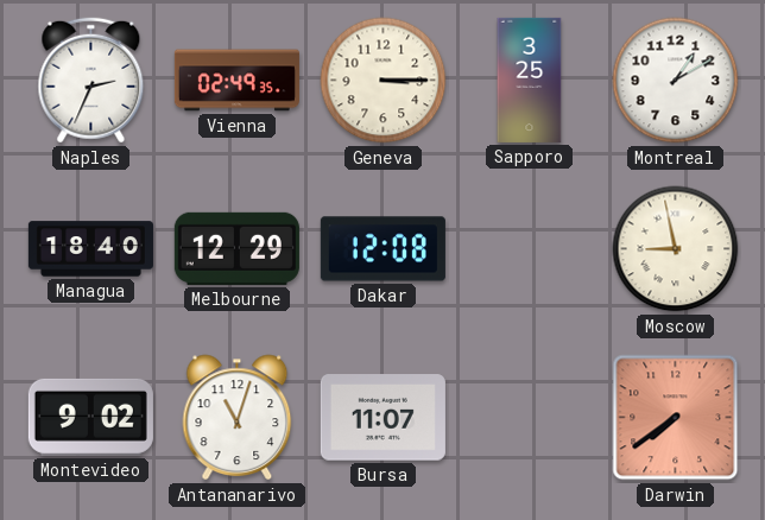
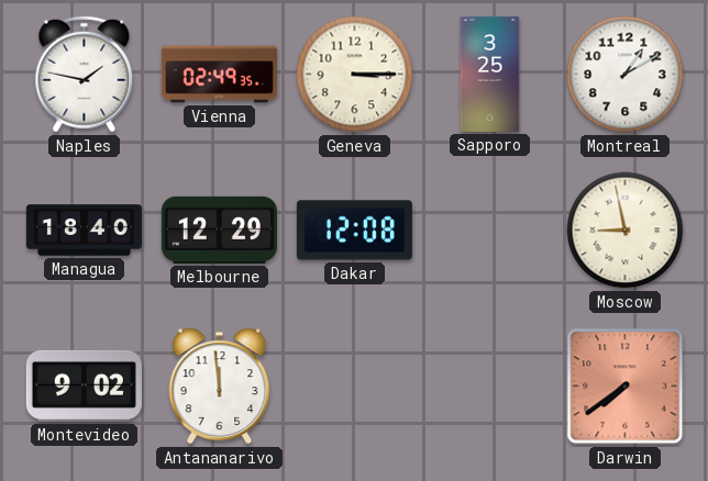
Naples: 2:34 -> 1:47
Antananarivo: 11:03 -> 11:59
Bursa: 11:07 -> none
